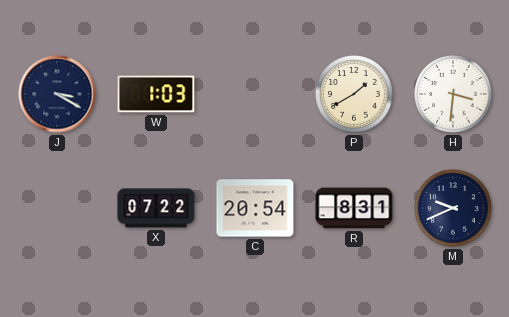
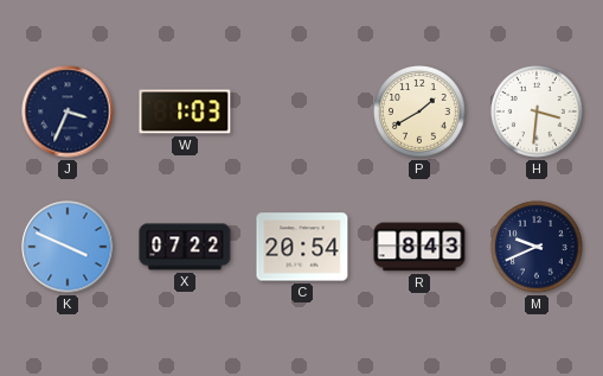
J: 3:20 -> 3:34
K: none -> 3:49
R: 8:31 -> 8:43
